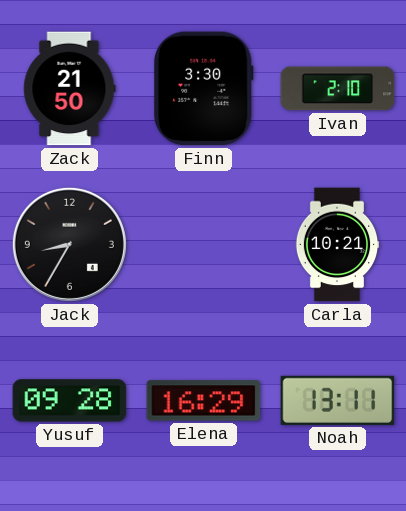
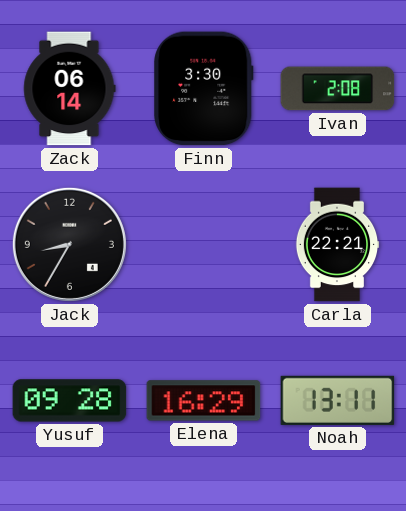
Zack: 21:50 -> 06:14
Ivan: 2:10 -> 2:08
Carla: 10:21 -> 22:21
